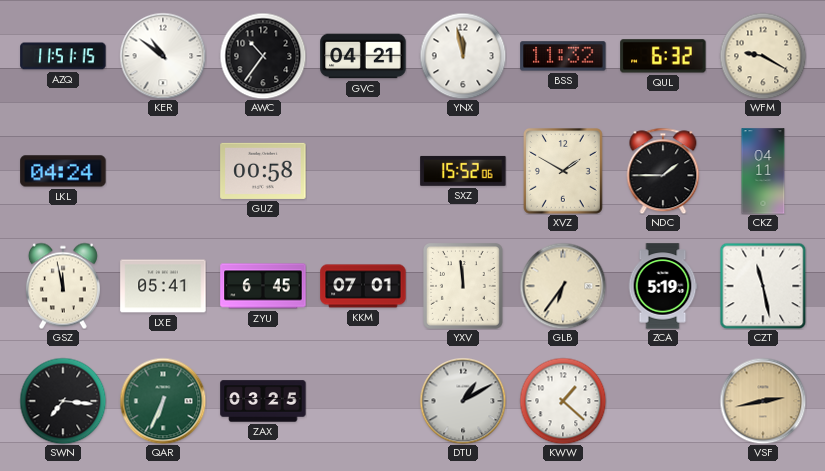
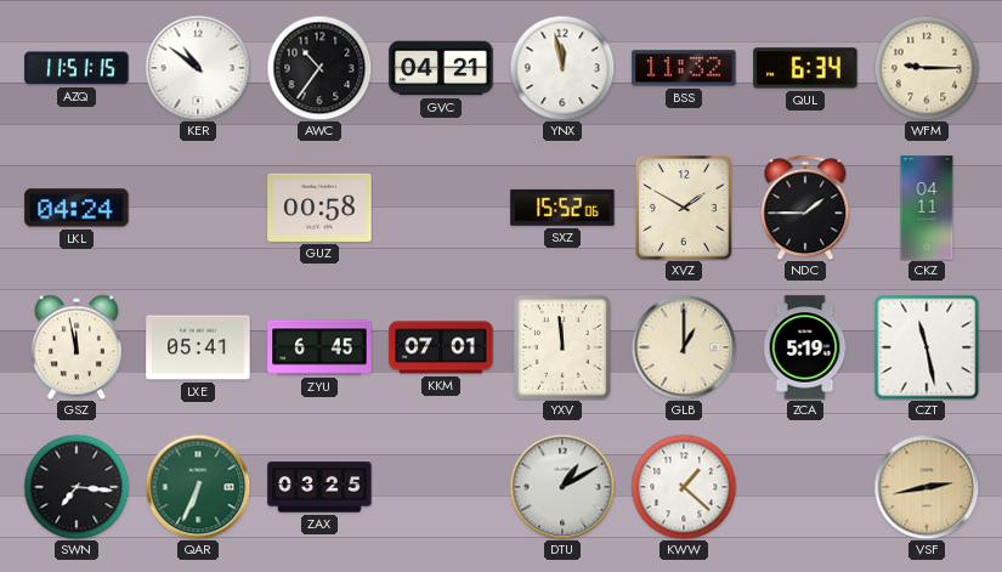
QUL: 6:32 -> 6:34
WFM: 9:20 -> 9:15
GLB: 6:36 -> 1:00
